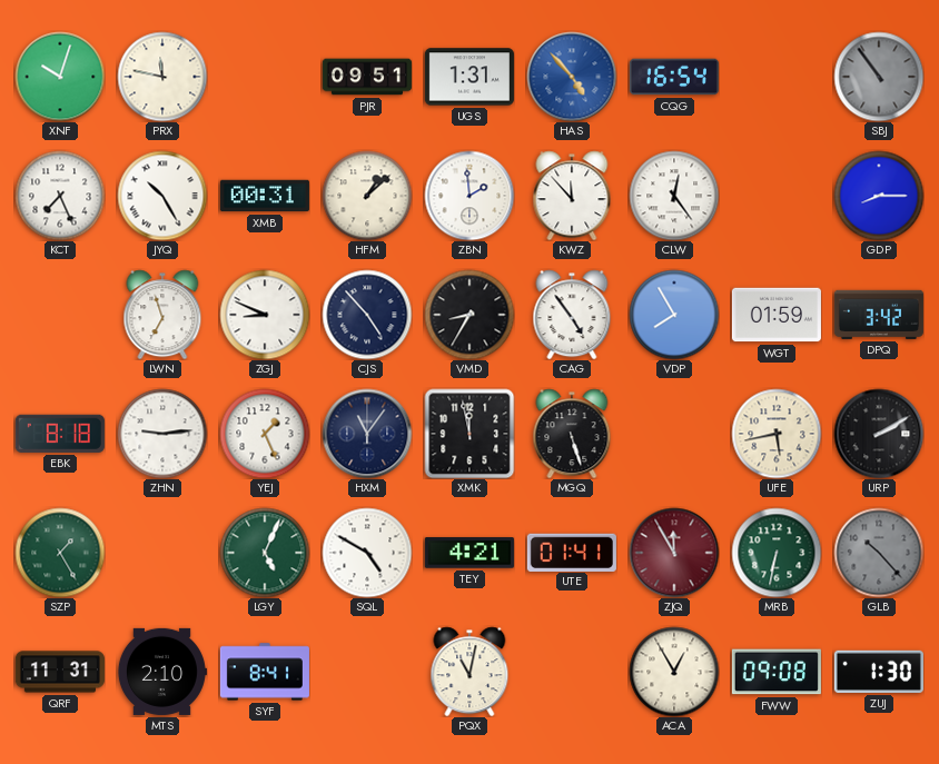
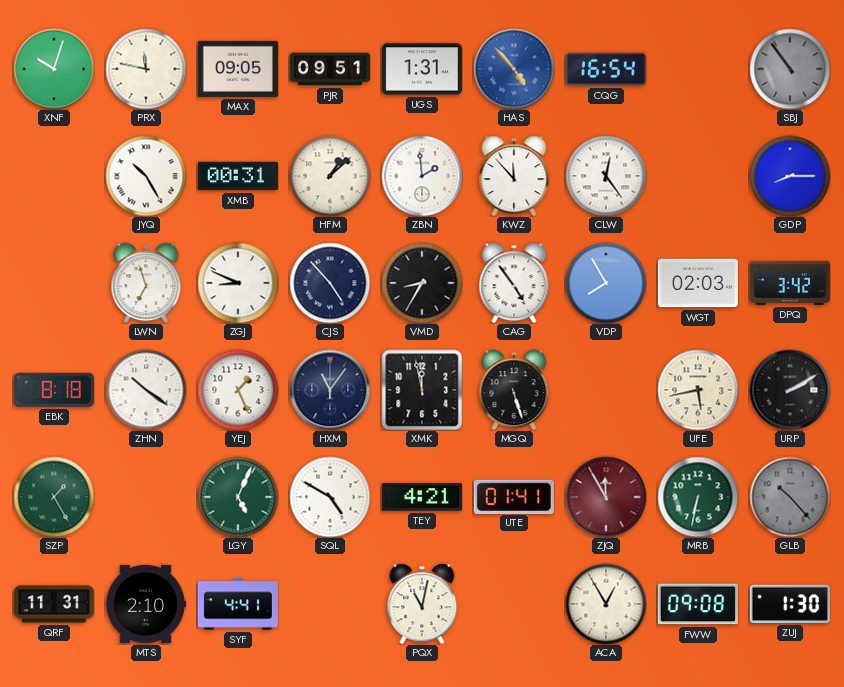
MAX: none -> 09:05
KCT: 7:26 -> none
WGT: 01:59 -> 02:03
ZHN: 9:14 -> 10:21
SYF: 8:41 -> 4:41
